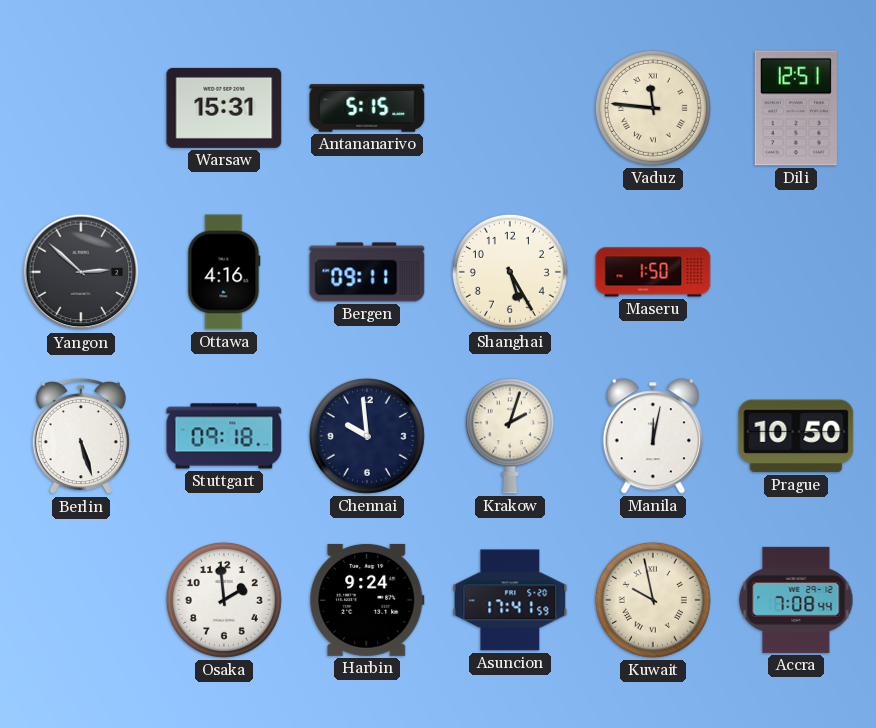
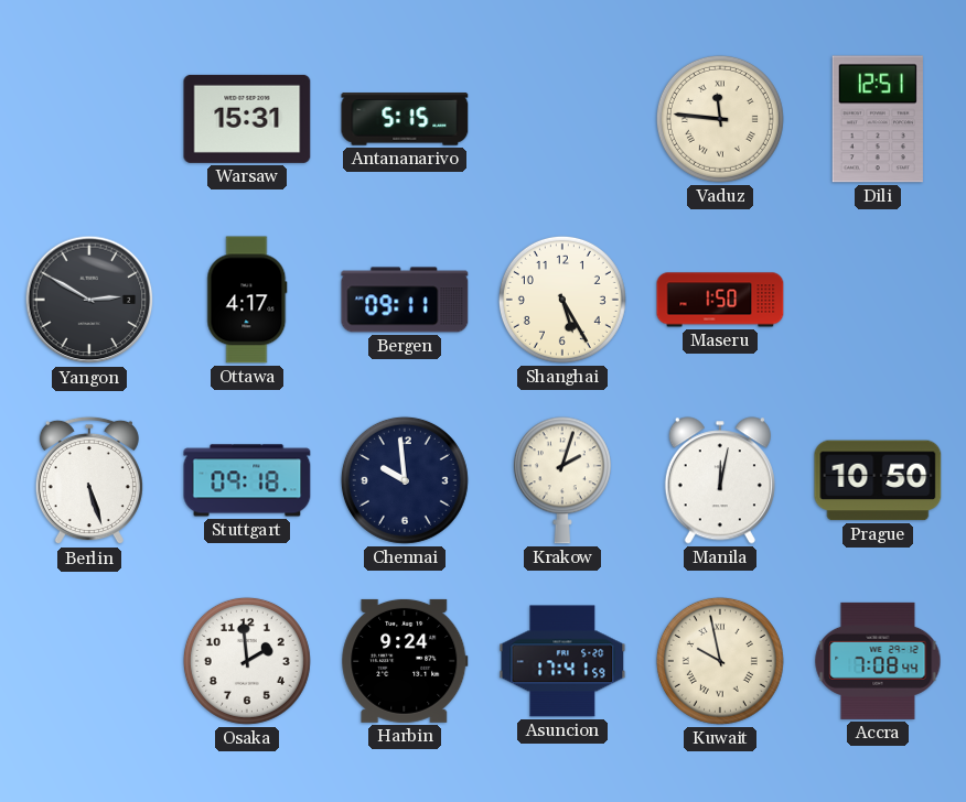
Yangon: 2:52 -> 2:50
Ottawa: 4:16 -> 4:17
